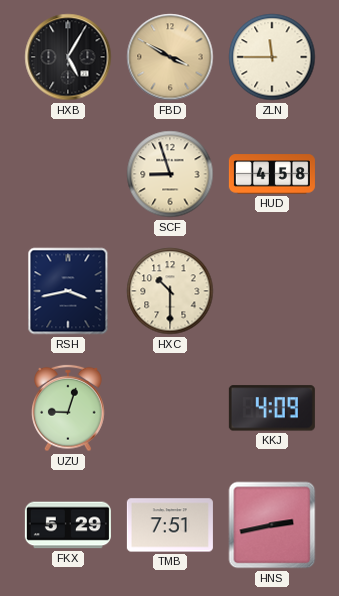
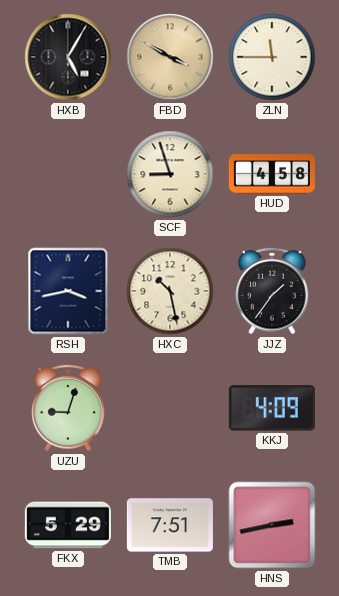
HXC: 10:30 -> 10:28
JJZ: none -> 1:36
